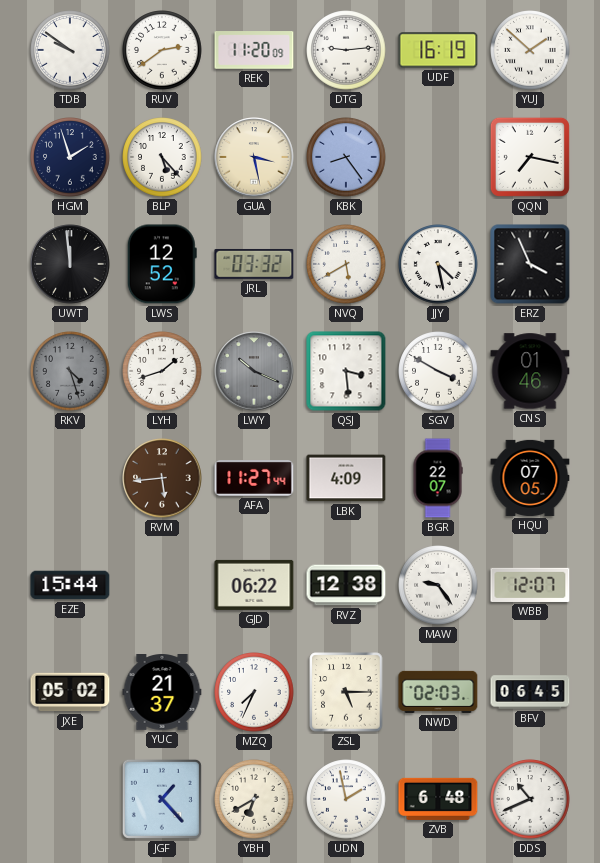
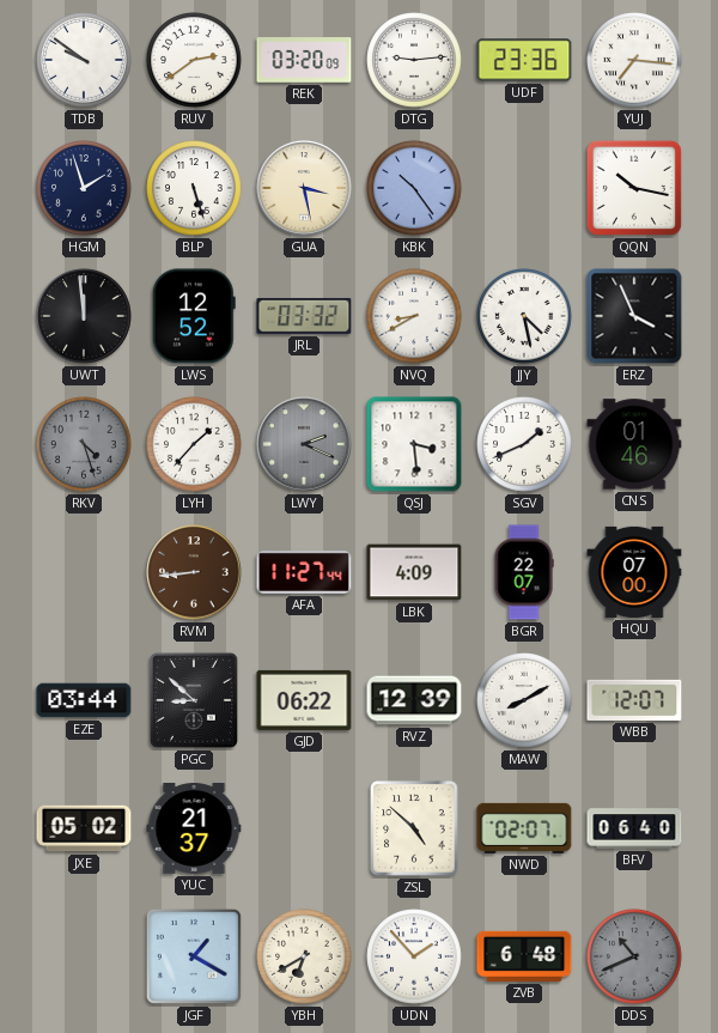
REK: 11:20 -> 03:20
UDF: 16:19 -> 23:36
YUJ: 1:52 -> 7:16
BLP: 5:23 -> 5:27
KBK: 8:24 -> 10:24
QQN: 7:17 -> 10:17
NVQ: 5:40 -> 8:40
LYH: 1:42 -> 1:37
LWY: 10:19 -> 2:19
SGV: 3:50 -> 1:41
RVM: 5:44 -> 8:44
HQU: 07:05 -> 07:00
EZE: 15:44 -> 03:44
PGC: none -> 8:52
RVZ: 12:38 -> 12:39
MAW: 9:24 -> 8:10
MZQ: 7:34 -> none
ZSL: 5:15 -> 4:52
NWD: 02:03 -> 02:07
BFV: 06:45 -> 06:40
JGF: 1:23 -> 1:20
UDN: 1:58 -> 1:53
DDS dial: white -> grey
